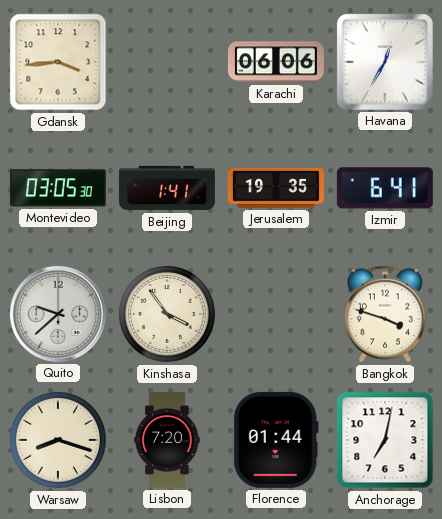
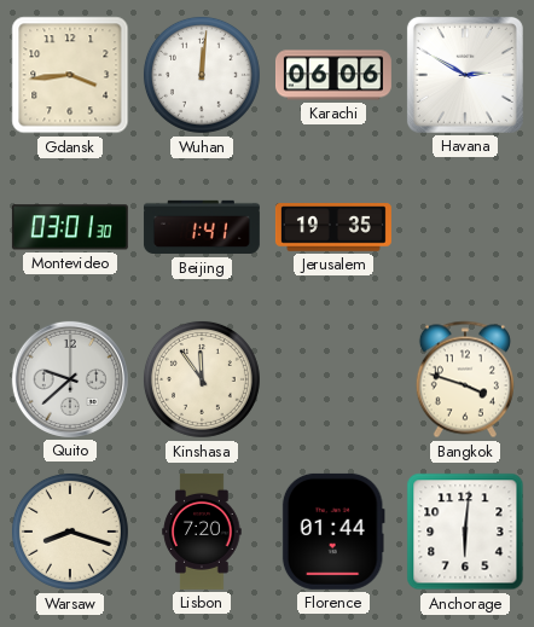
Wuhan: none -> 12:01
Havana: 12:35 -> 2:50
Montevideo: 03:05 -> 03:01
Izmir: 6:41 -> none
Kinshasa: 3:54 -> 11:54
Anchorage: 7:02 -> 6:01
